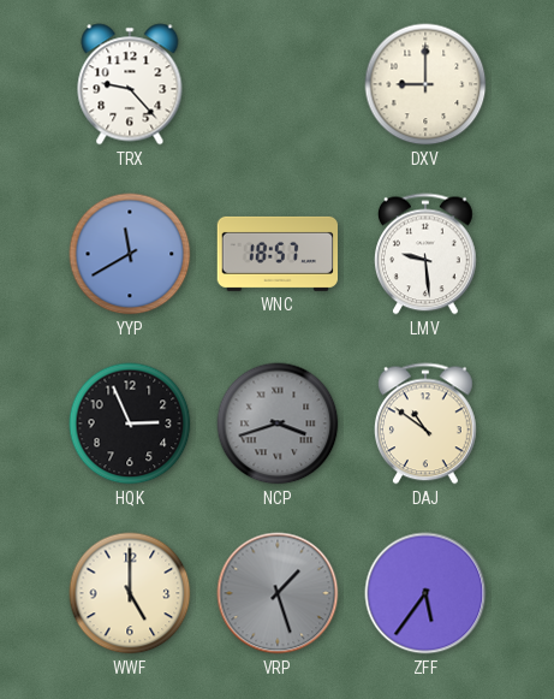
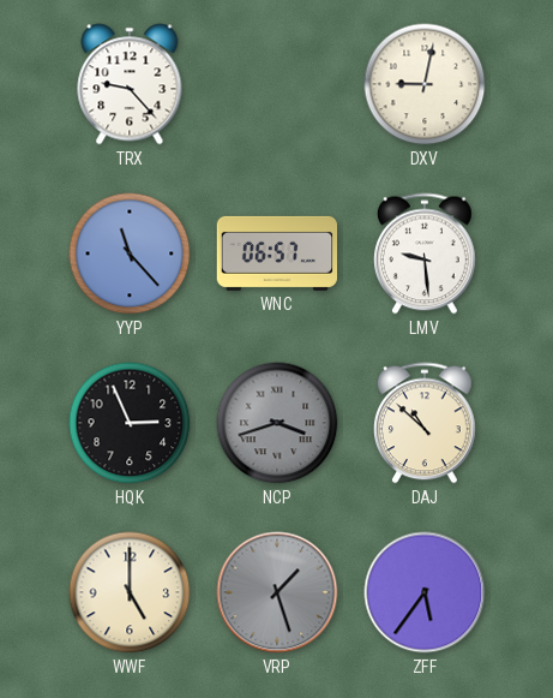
DXV: 9:00 -> 9:02
YYP: 11:40 -> 11:23
WNC: 18:57 -> 06:57
DAJ: 10:51 -> 10:52
